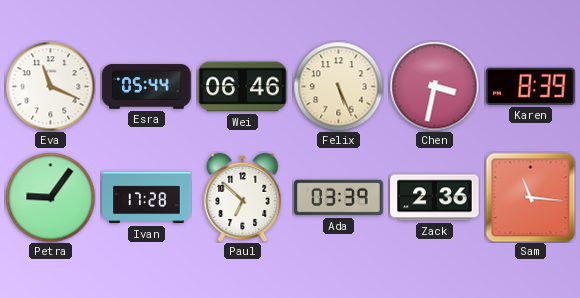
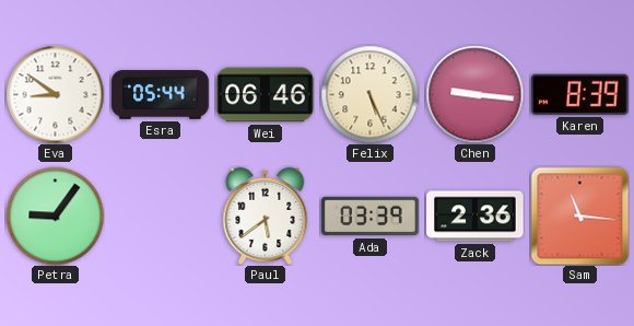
Eva: 11:19 -> 8:51
Chen: 3:32 -> 9:16
Ivan: 17:28 -> none
Paul: 6:52 -> 5:39
